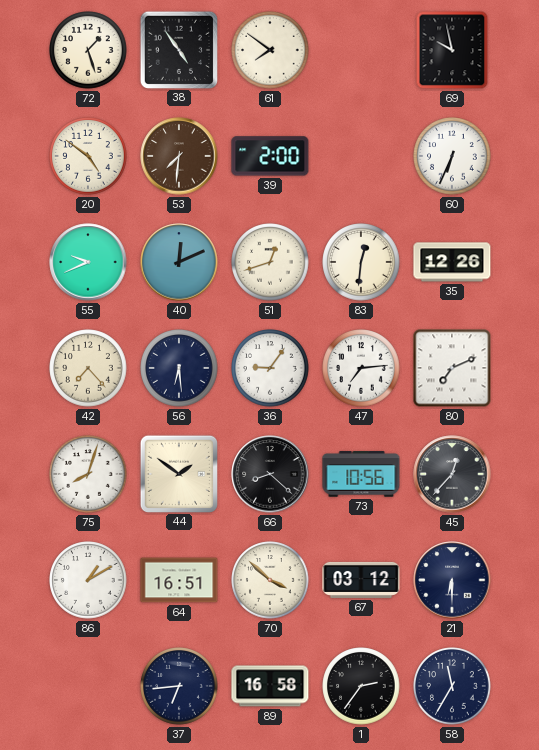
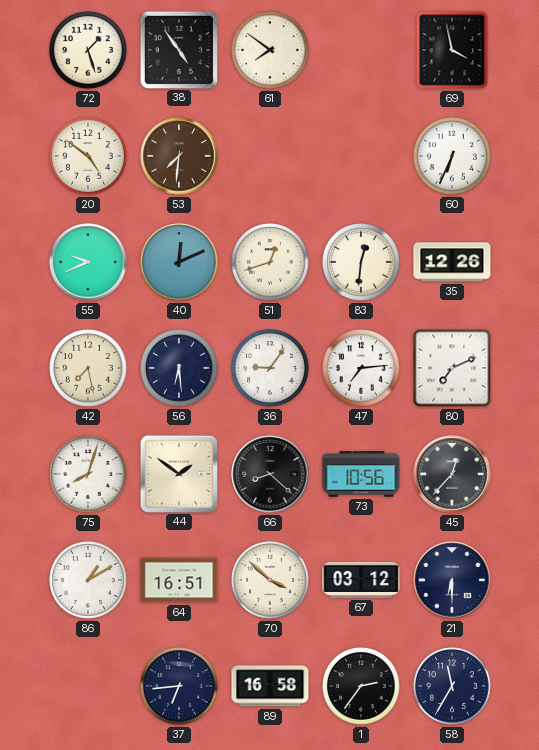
69: 9:58 -> 3:58
39: 2:00 -> none
42: 7:23 -> 7:28
